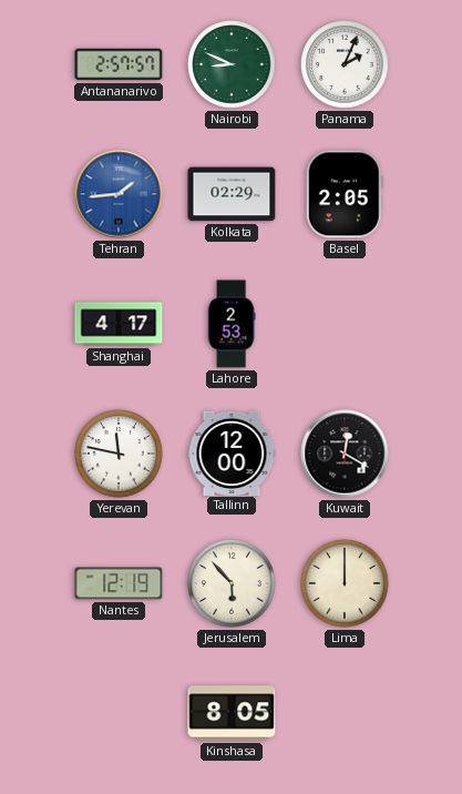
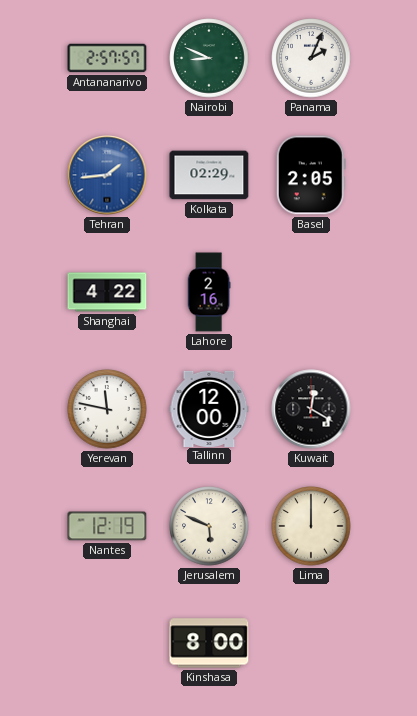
Shanghai: 4:17 -> 4:22
Lahore: 2:53 -> 2:16
Jerusalem: 5:53 -> 5:49
Kinshasa: 8:05 -> 8:00
